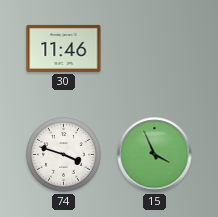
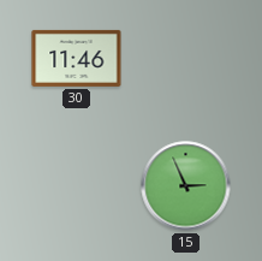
74: 3:48 -> none
15: 3:56 -> 2:56
